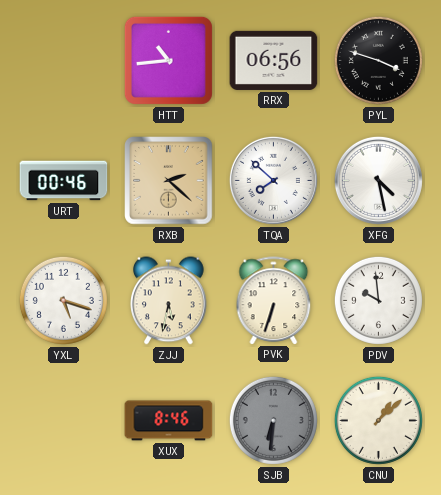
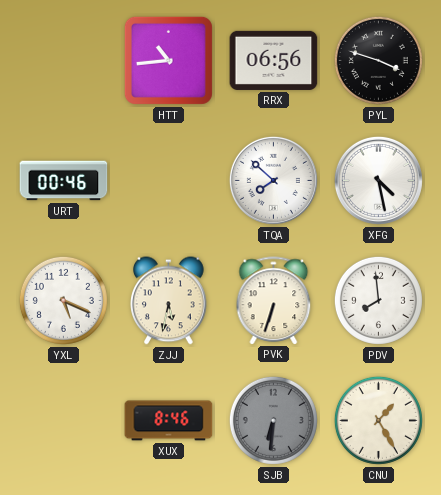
RXB: 2:22 -> none
YXL: 5:18 -> 5:19
PDV: 9:59 -> 7:59
CNU: 1:08 -> 1:25
